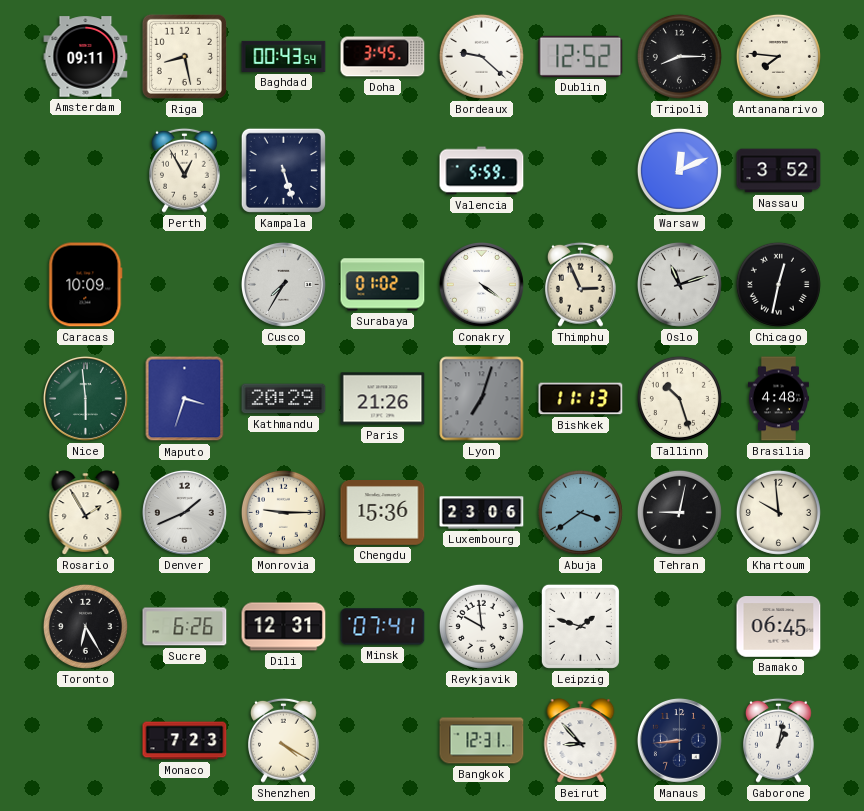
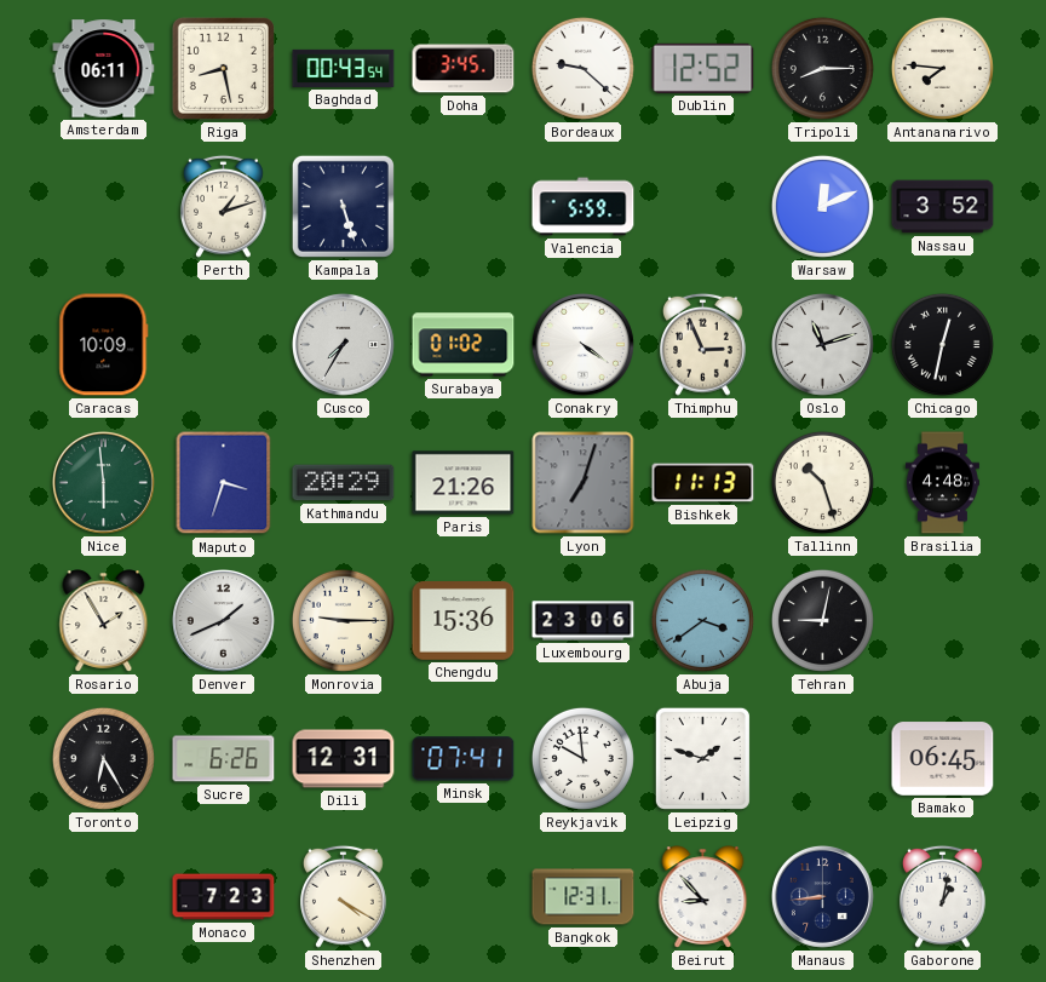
Amsterdam: 09:11 -> 06:11
Perth: 12:55 -> 1:12
Khartoum: 9:59 -> none
